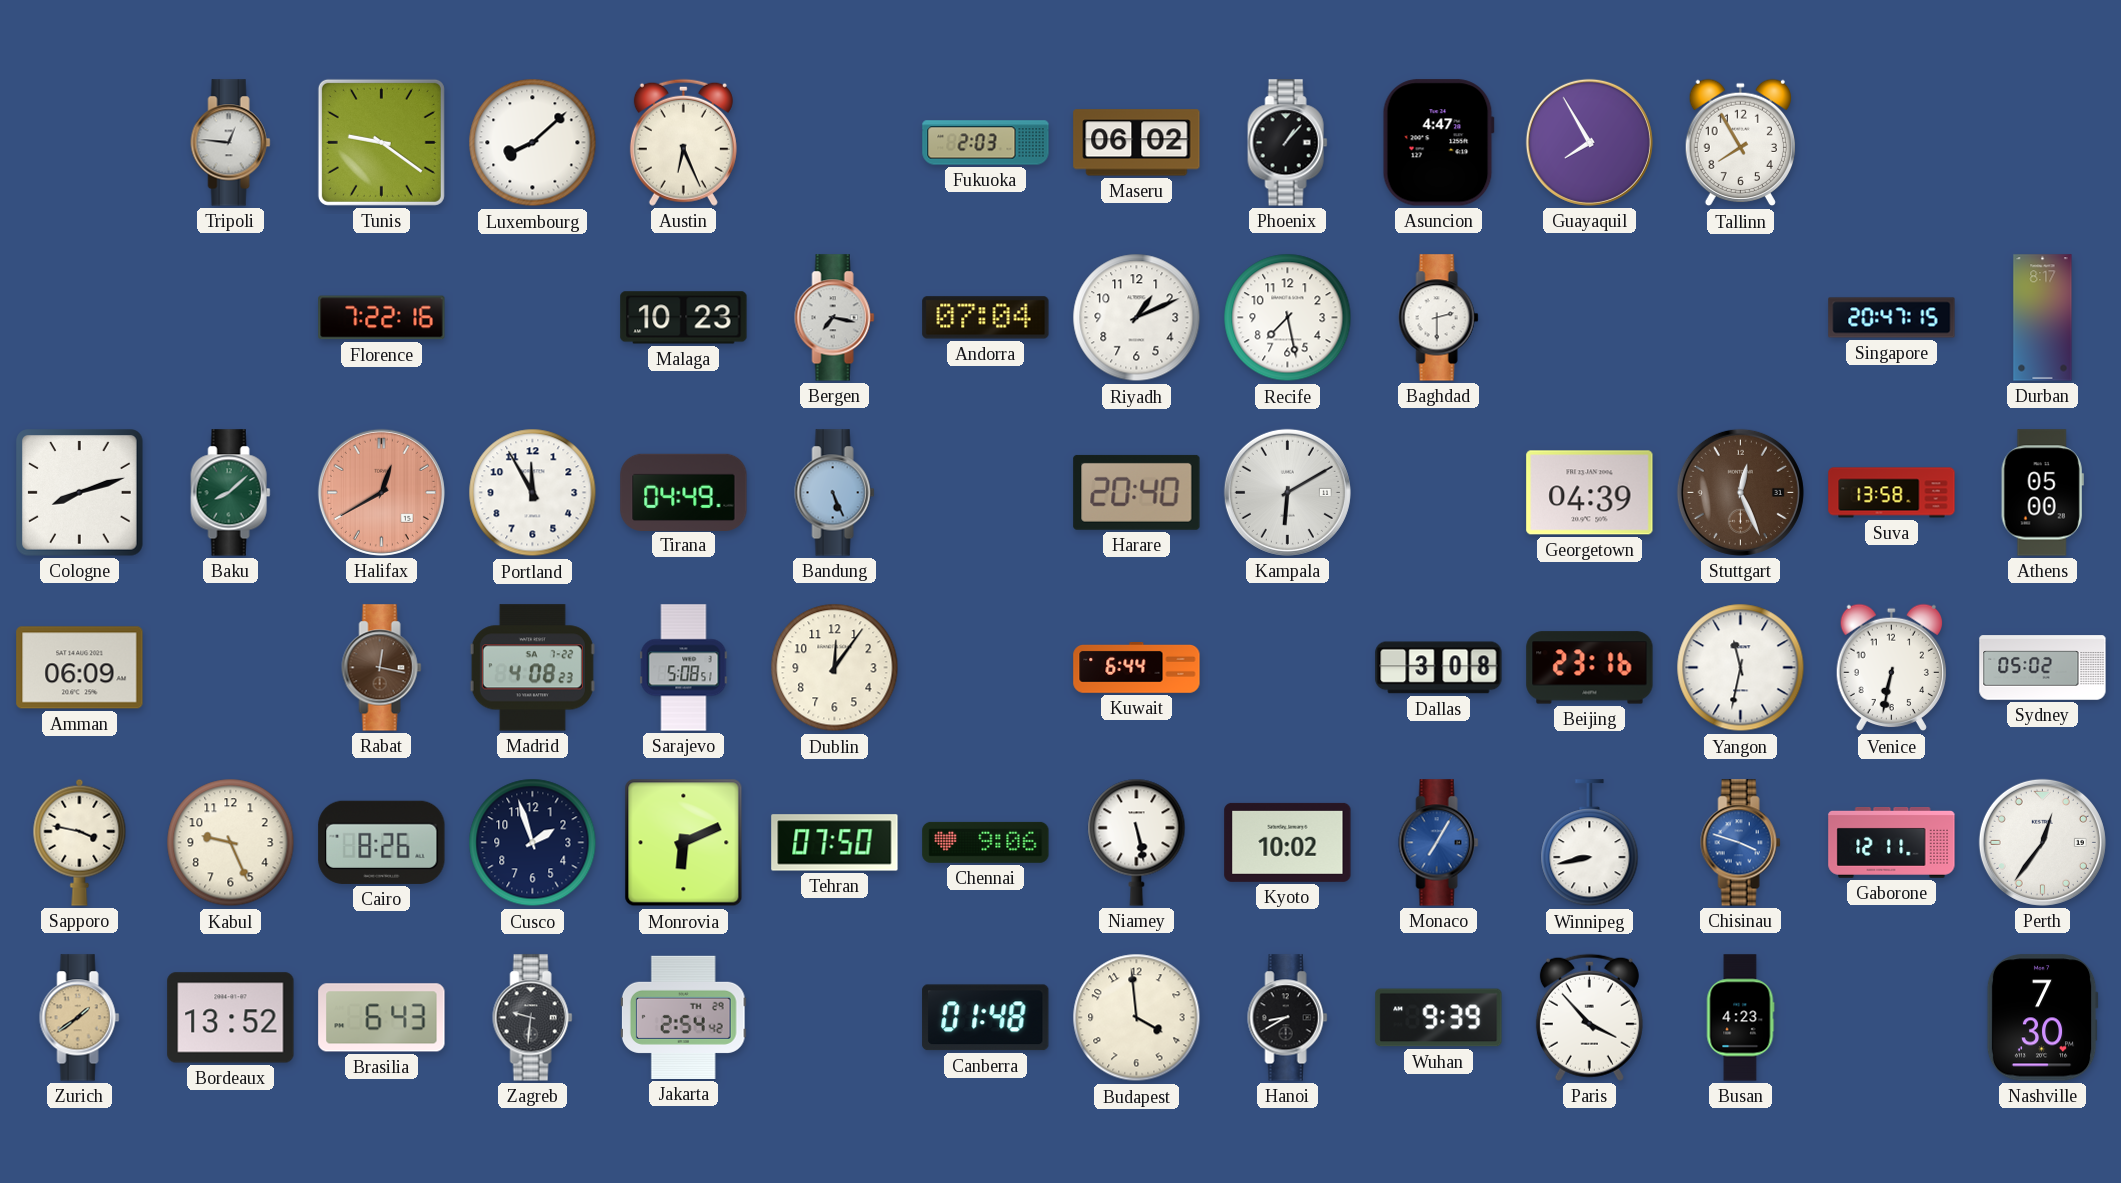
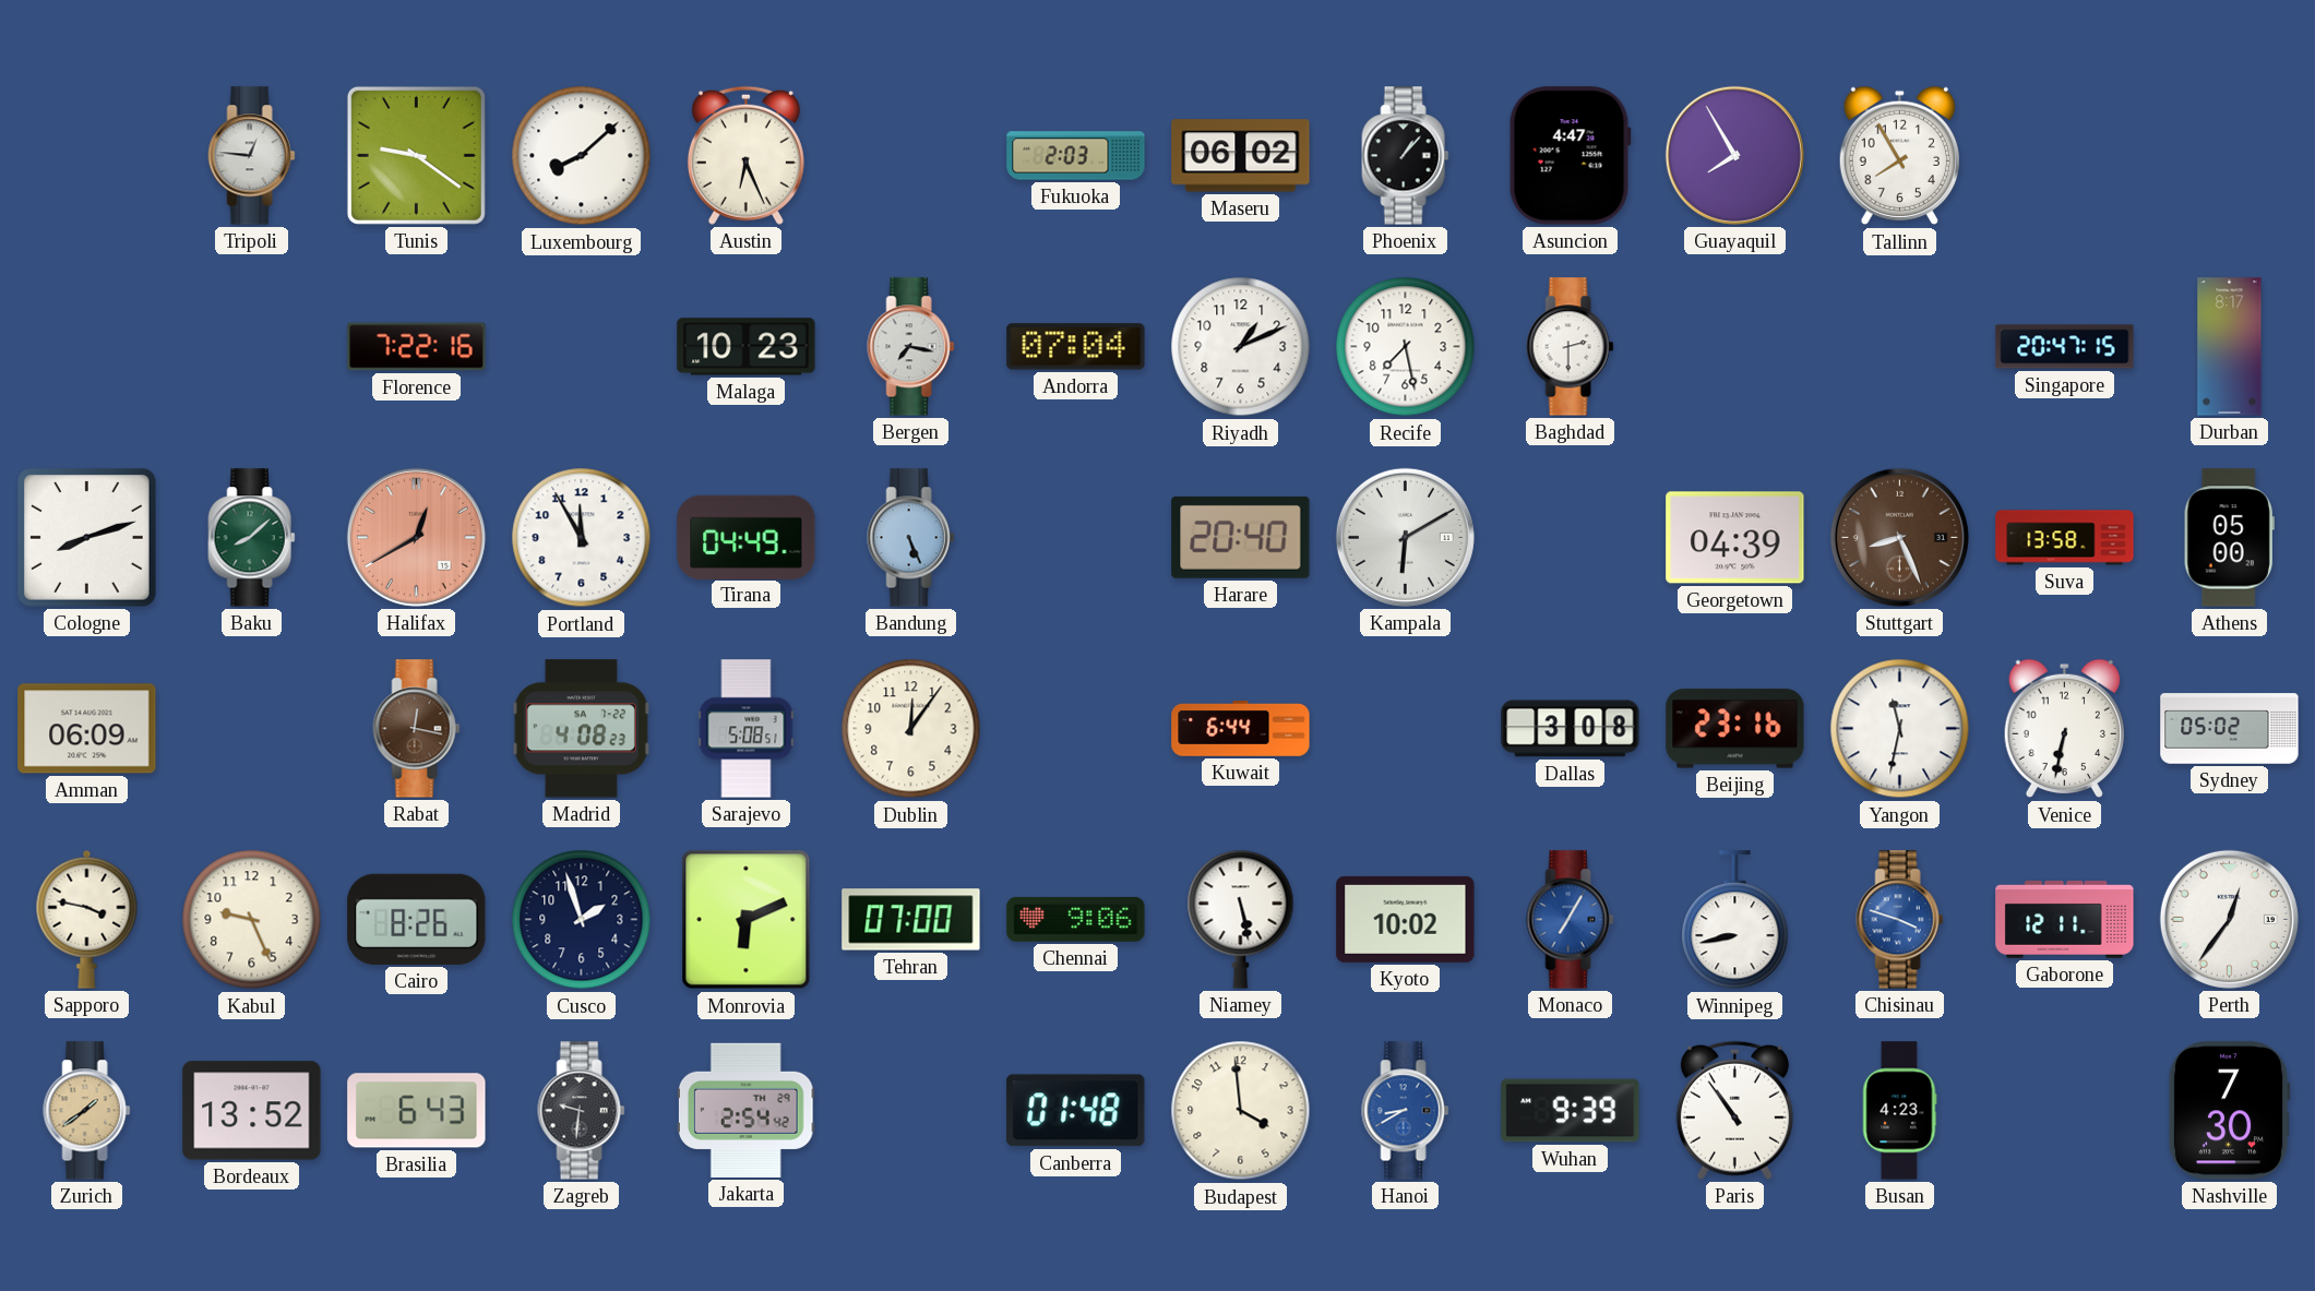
Stuttgart: 12:26 -> 8:26
Tehran: 07:50 -> 07:00
Hanoi dial: black -> blue
Paris: 3:53 -> 10:54
